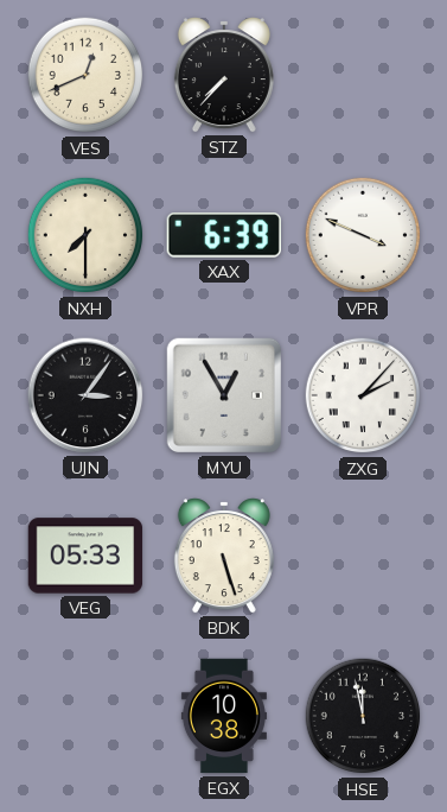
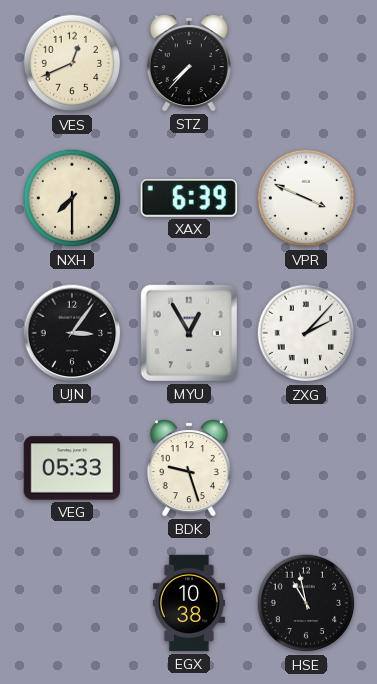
BDK: 5:27 -> 9:27
HSE: 11:58 -> 10:58
